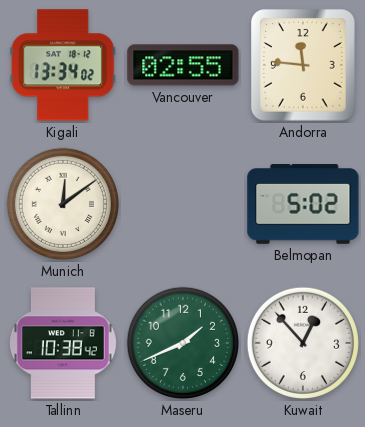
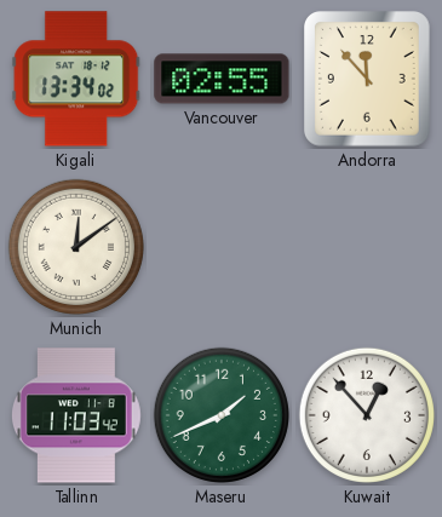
Andorra: 11:46 -> 11:53
Belmopan: 5:02 -> none
Tallinn: 10:38 -> 11:03
